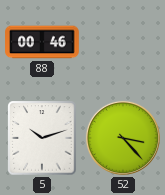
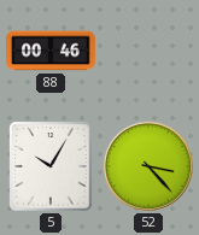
5: 10:12 -> 10:05
